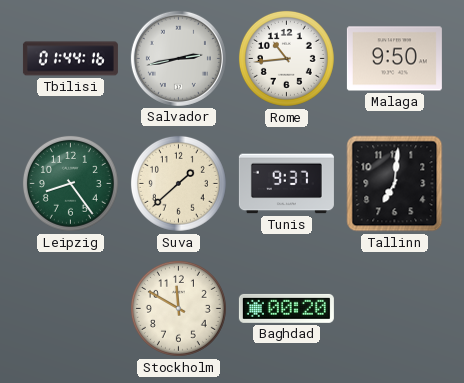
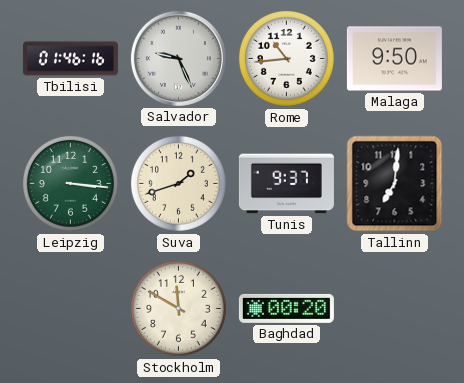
Tbilisi: 01:44 -> 01:46
Salvador: 2:43 -> 9:26
Leipzig: 8:24 -> 3:16
Suva: 1:38 -> 1:42
